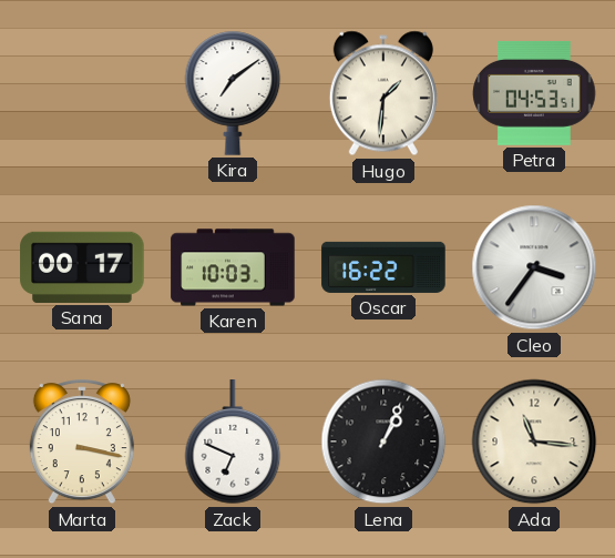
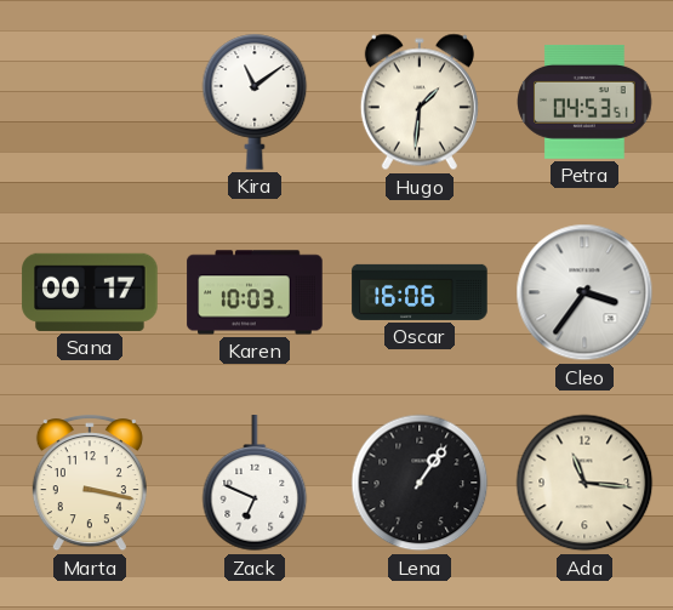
Kira: 7:09 -> 11:09
Oscar: 16:22 -> 16:06
Lena: 1:04 -> 1:06
